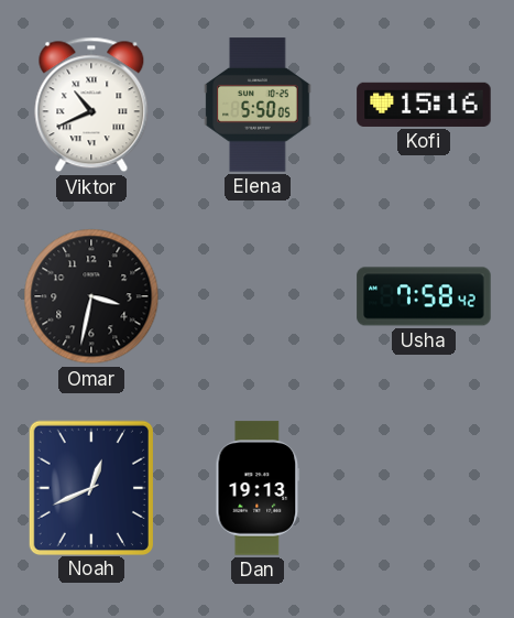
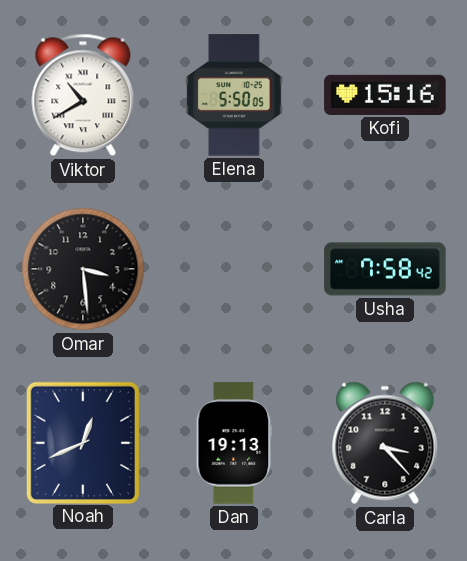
Viktor: 10:41 -> 10:40
Omar: 3:32 -> 3:29
Carla: none -> 3:23
